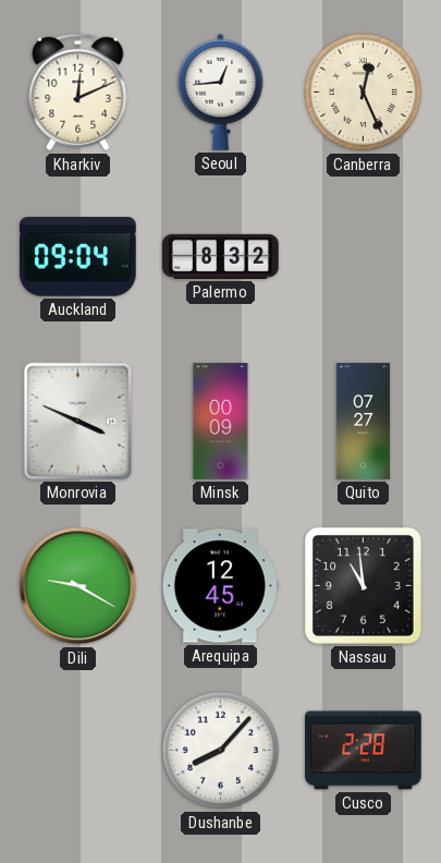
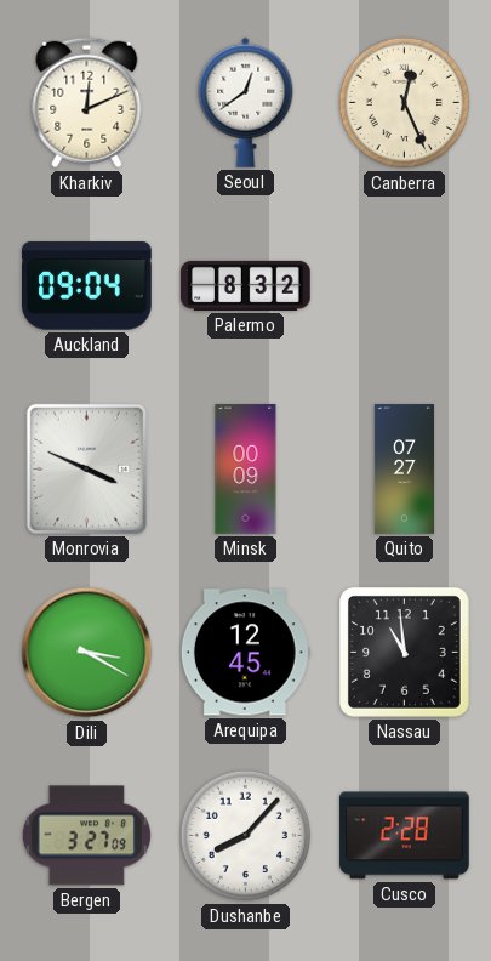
Seoul: 12:44 -> 12:39
Dili: 9:20 -> 3:20
Bergen: none -> 3:27
